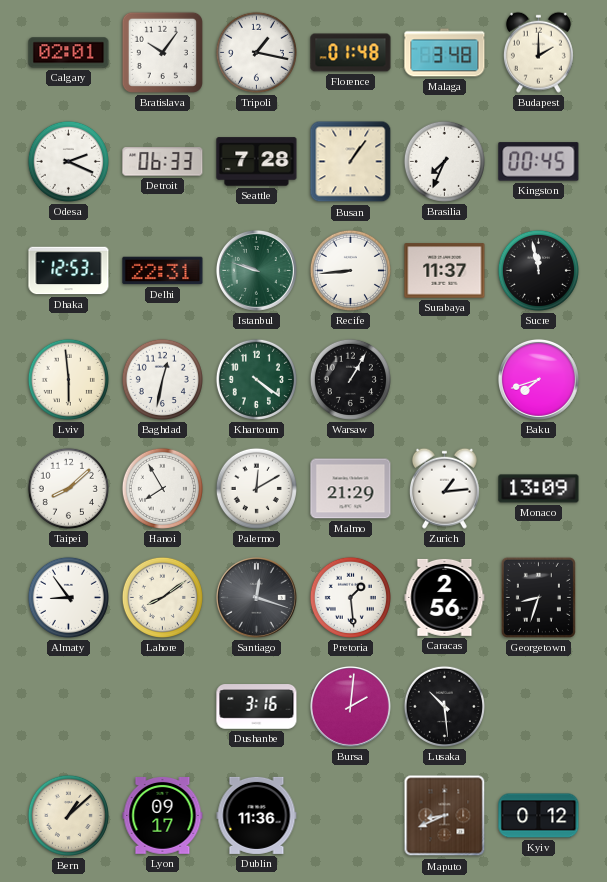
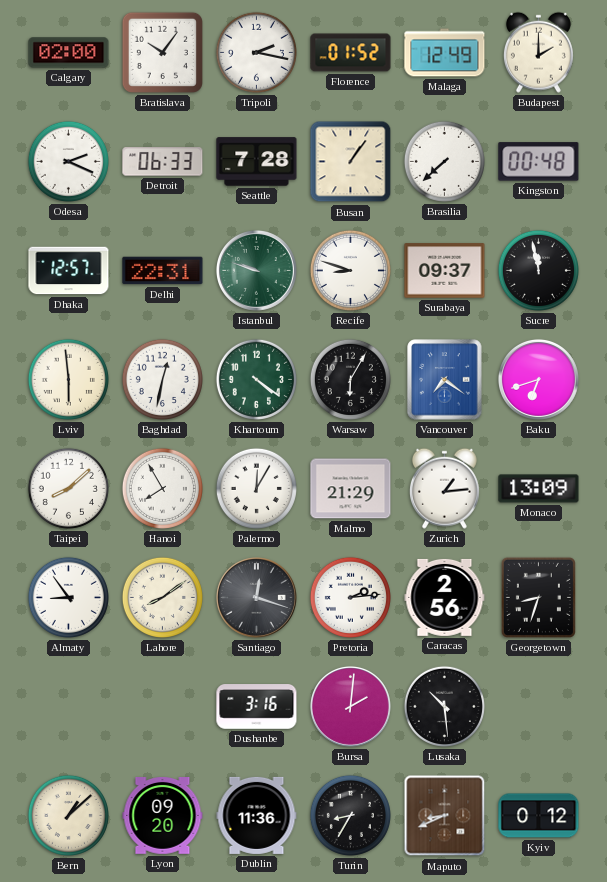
Calgary: 02:01 -> 02:00
Tripoli: 1:17 -> 2:17
Florence: 01:48 -> 01:52
Malaga: 3:48 -> 12:49
Brasilia: 7:34 -> 7:38
Kingston: 00:45 -> 00:48
Dhaka: 12:53 -> 12:57
Recife: 8:44 -> 8:48
Surabaya: 11:37 -> 09:37
Warsaw: 1:05 -> 6:05
Vancouver: none -> 7:21
Baku: 7:42 -> 6:42
Palermo: 12:10 -> 12:05
Pretoria: 1:29 -> 2:14
Lyon: 09:17 -> 09:20
Turin: none -> 8:35
